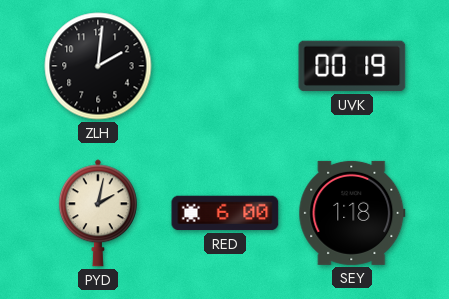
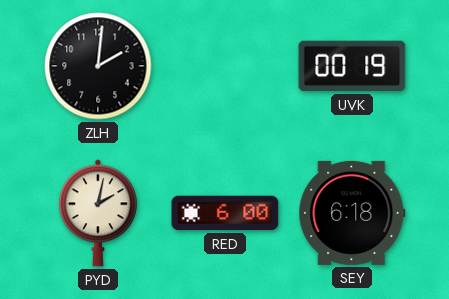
SEY: 1:18 -> 6:18
